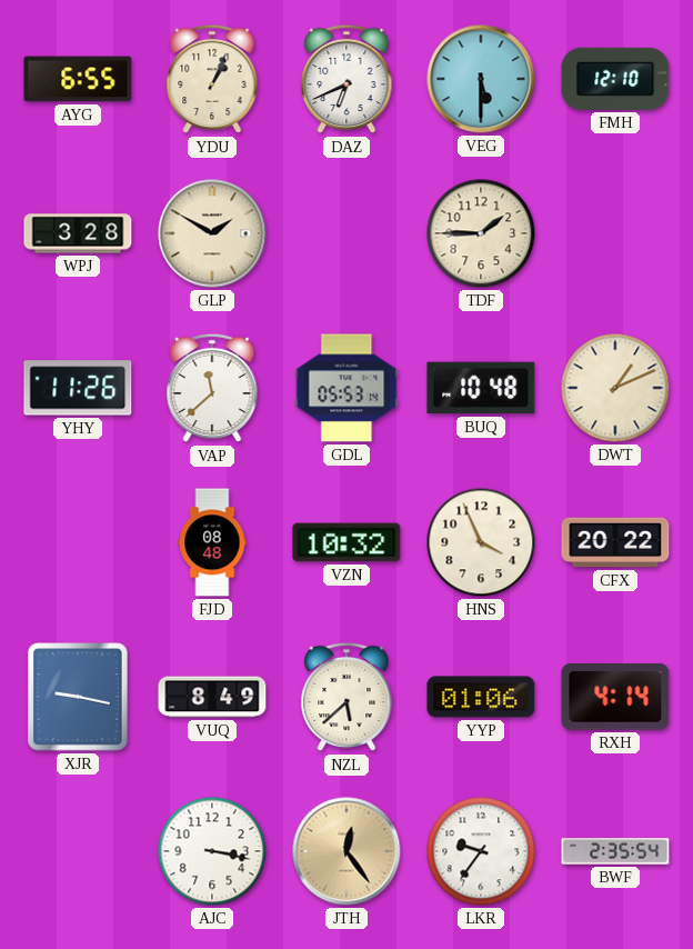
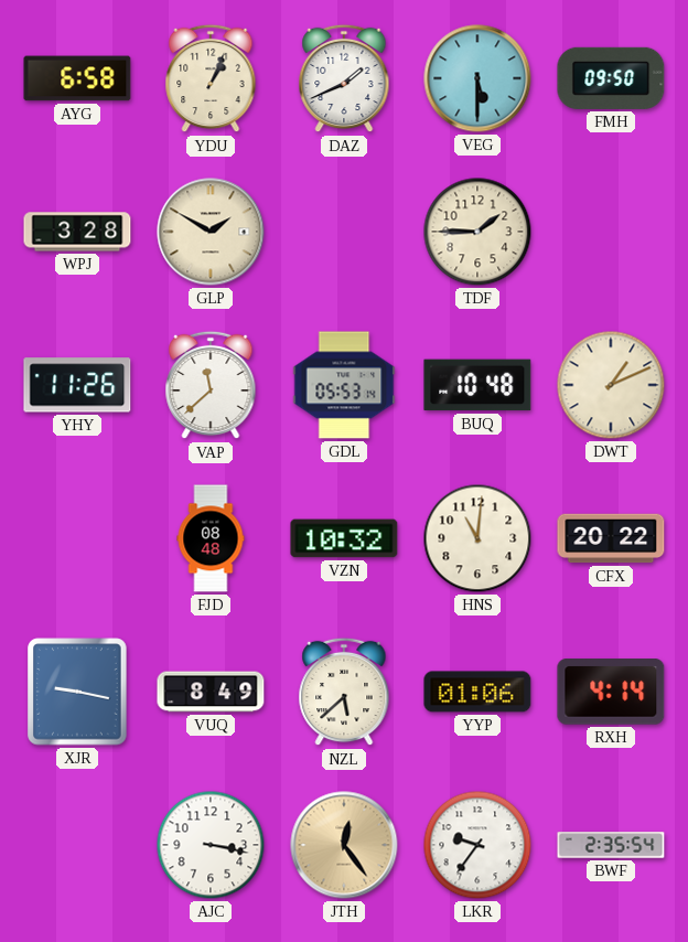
AYG: 6:55 -> 6:58
DAZ: 6:41 -> 1:41
FMH: 12:10 -> 09:50
HNS: 3:56 -> 11:01
